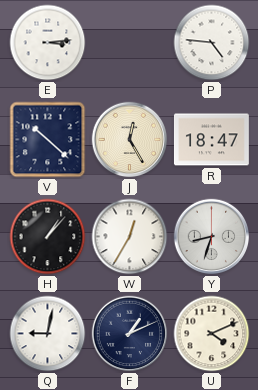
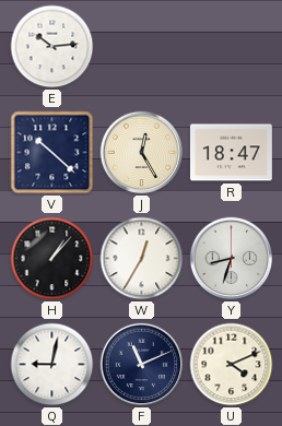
E: 3:14 -> 10:14
P: 4:46 -> none
F: 1:11 -> 11:11
